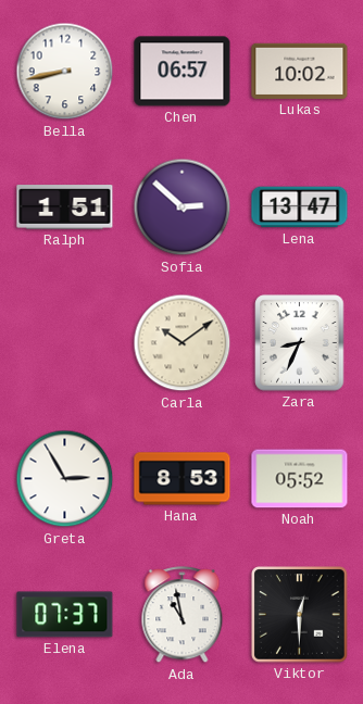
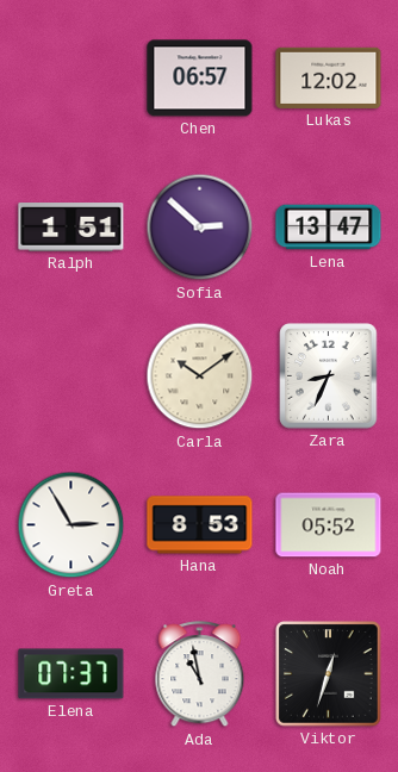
Bella: 8:43 -> none
Lukas: 10:02 -> 12:02
Viktor: 12:30 -> 12:33
